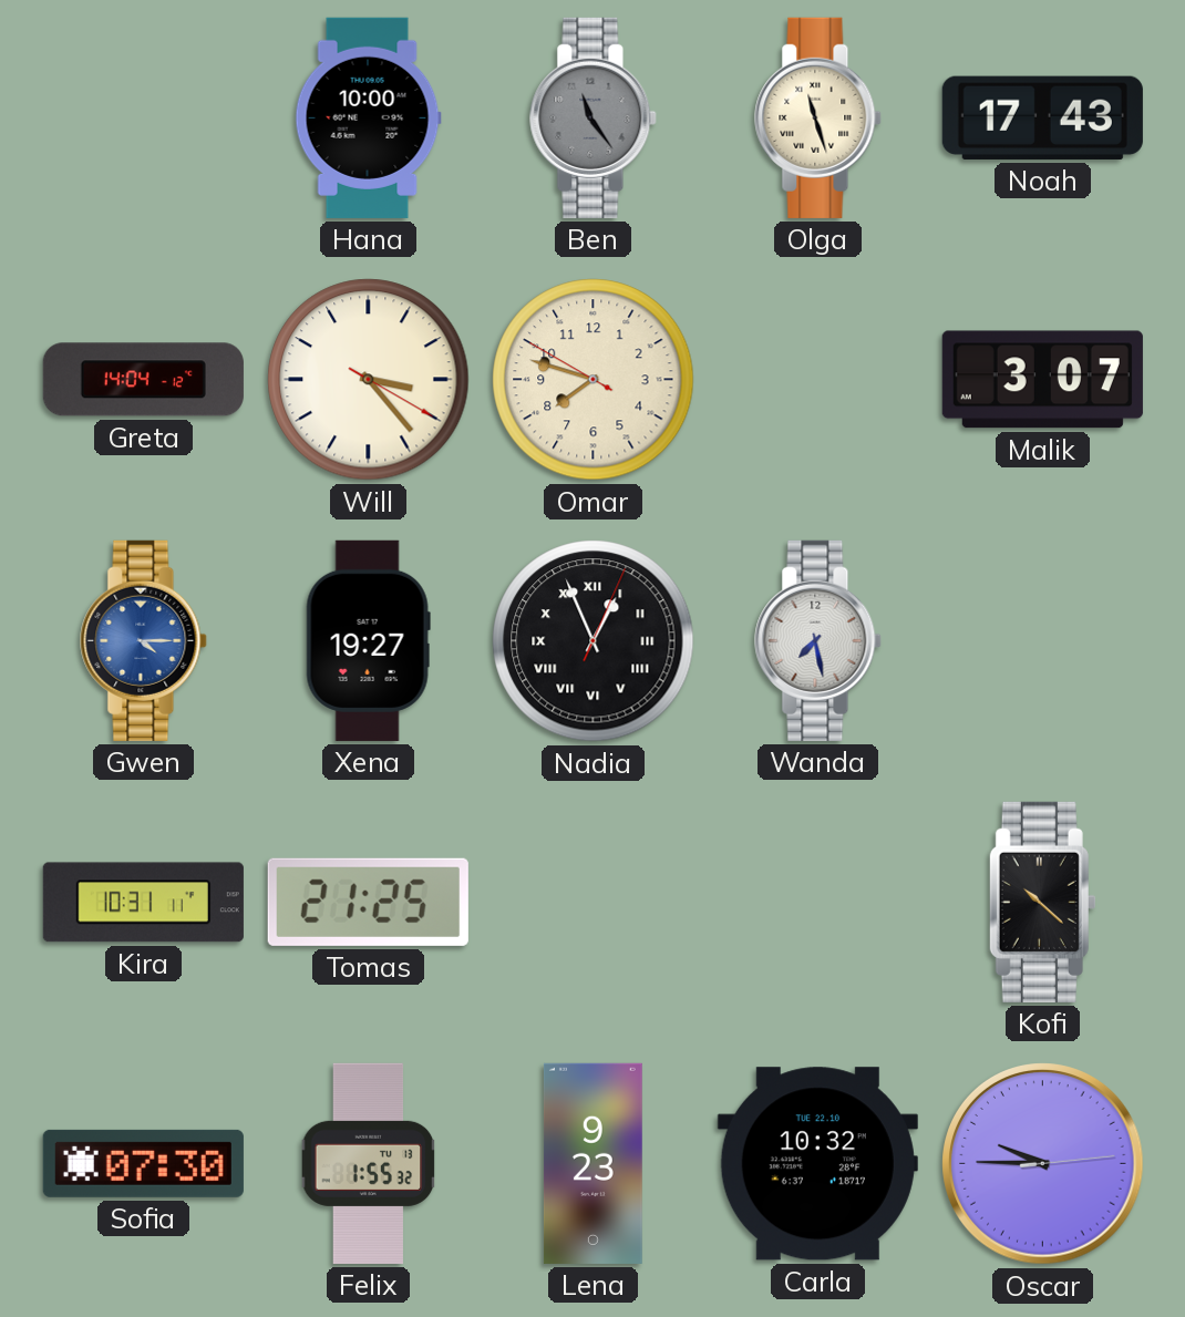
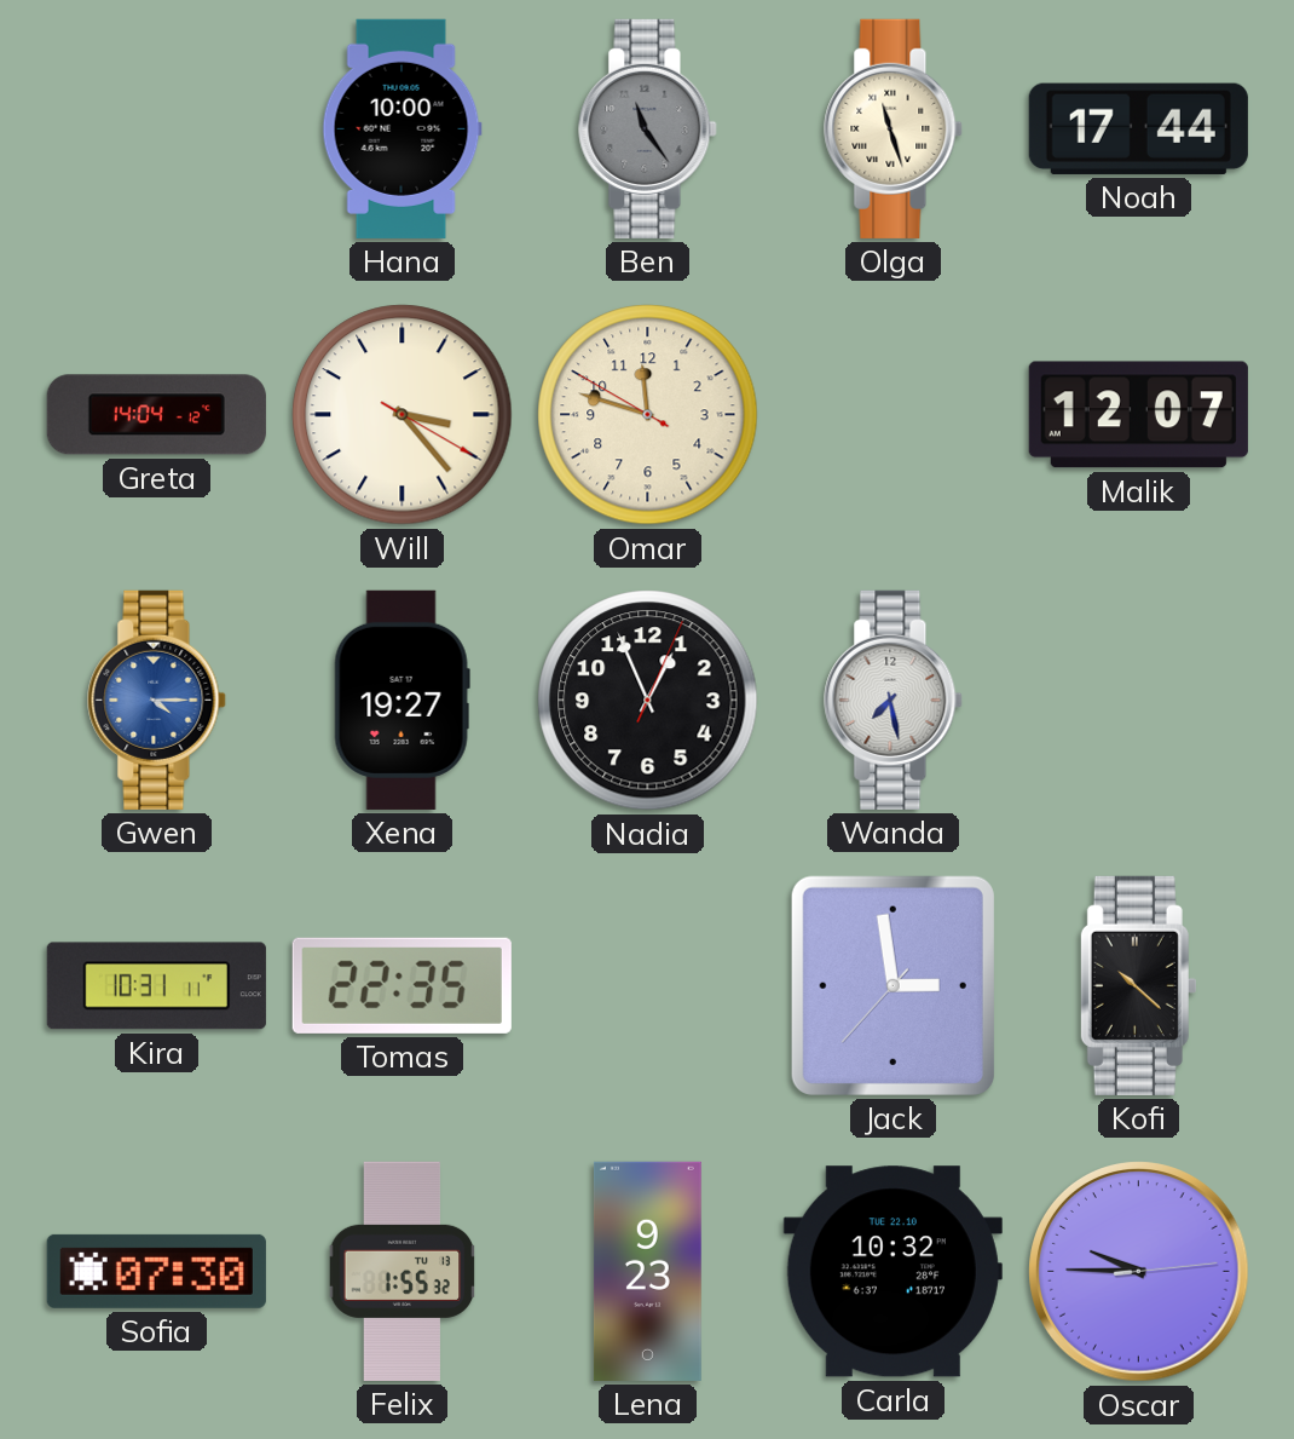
Noah: 17:43 -> 17:44
Omar: 7:47 -> 11:47
Malik: 3:07 -> 12:07
Nadia numerals: Roman -> Arabic
Tomas: 21:25 -> 22:35
Jack: none -> 2:58
